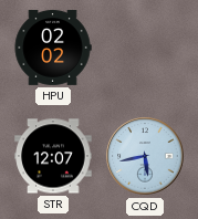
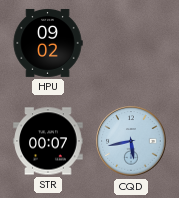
HPU: 02:02 -> 09:02
STR: 12:07 -> 00:07
